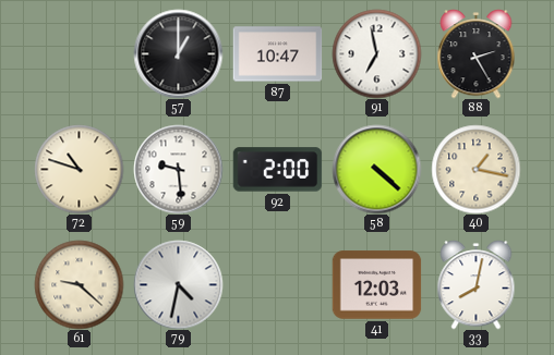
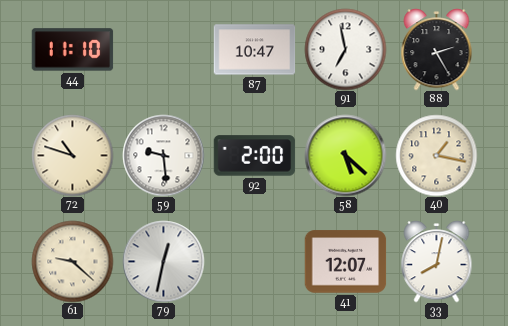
44: none -> 11:10
57: 1:00 -> none
58: 4:22 -> 5:22
79: 4:32 -> 12:32
41: 12:03 -> 12:07
